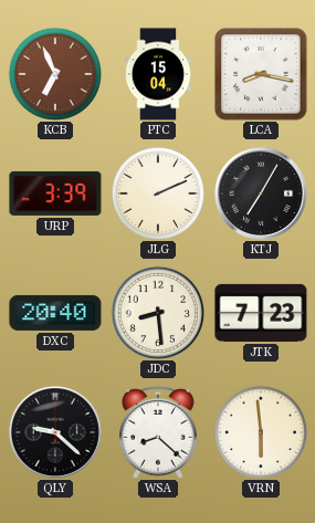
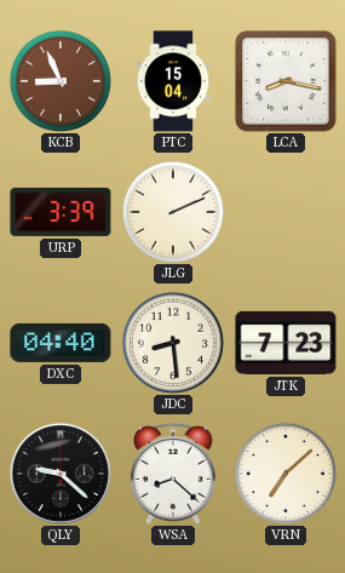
KCB: 6:56 -> 8:56
KTJ: 7:05 -> none
DXC: 20:40 -> 04:40
VRN: 5:59 -> 7:08
